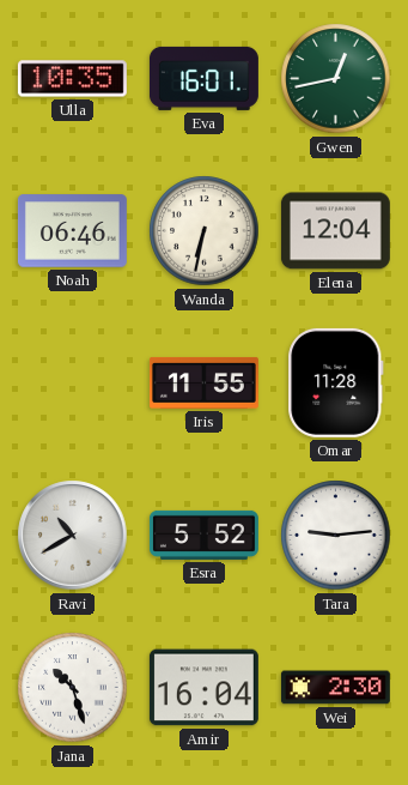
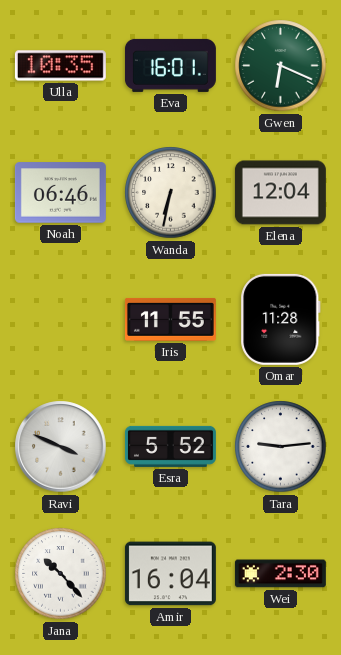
Gwen: 12:43 -> 6:19
Ravi: 10:40 -> 3:49
Jana: 10:27 -> 10:23
